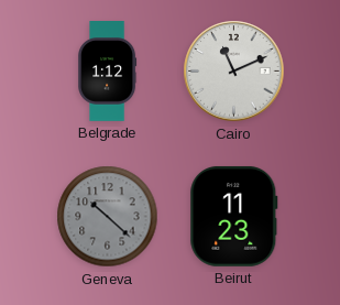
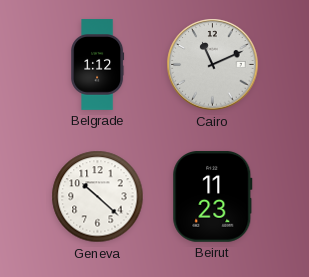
Geneva dial: grey -> white
